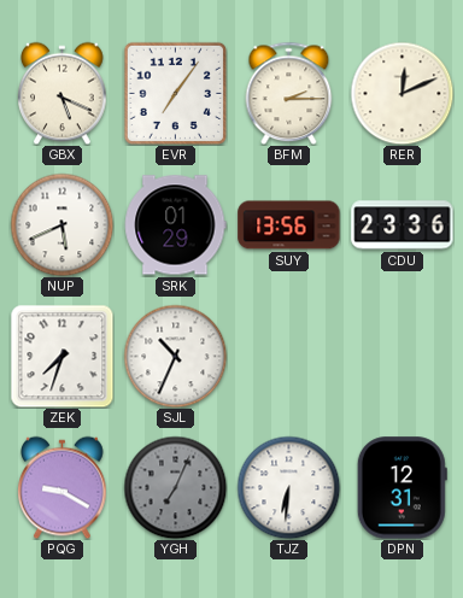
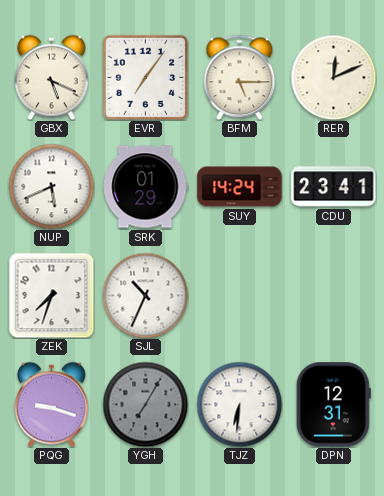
BFM: 2:15 -> 5:15
SUY: 13:56 -> 14:24
CDU: 23:36 -> 23:41
PQG: 9:20 -> 9:18
YGH: 7:04 -> 7:05
